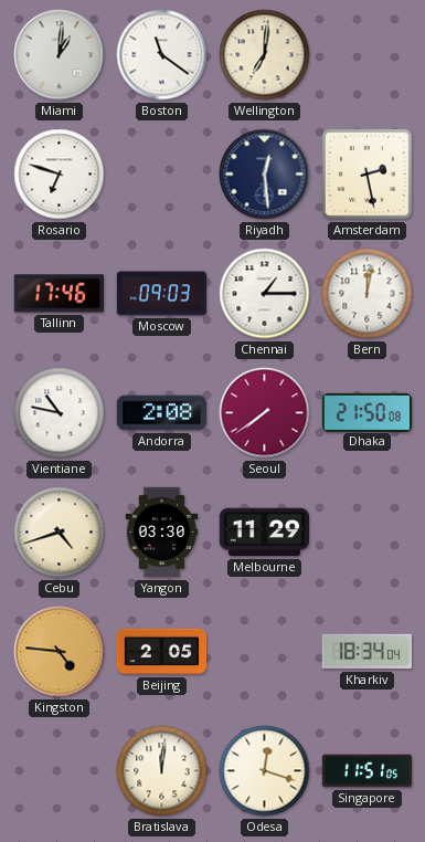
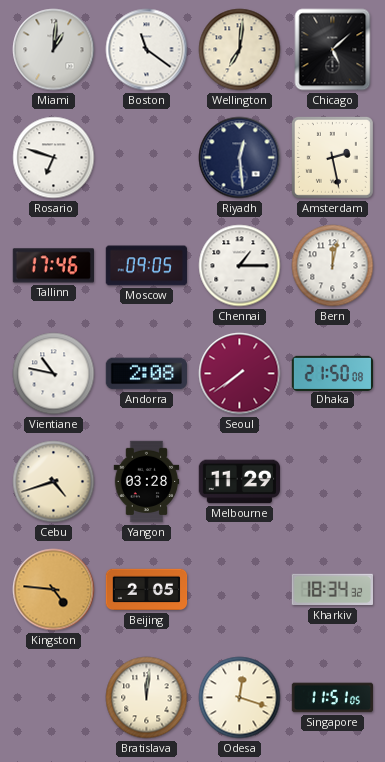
Chicago: none -> 5:08
Moscow: 09:03 -> 09:05
Yangon: 03:30 -> 03:28
Kharkiv: 18:34:04 -> 18:34:32
